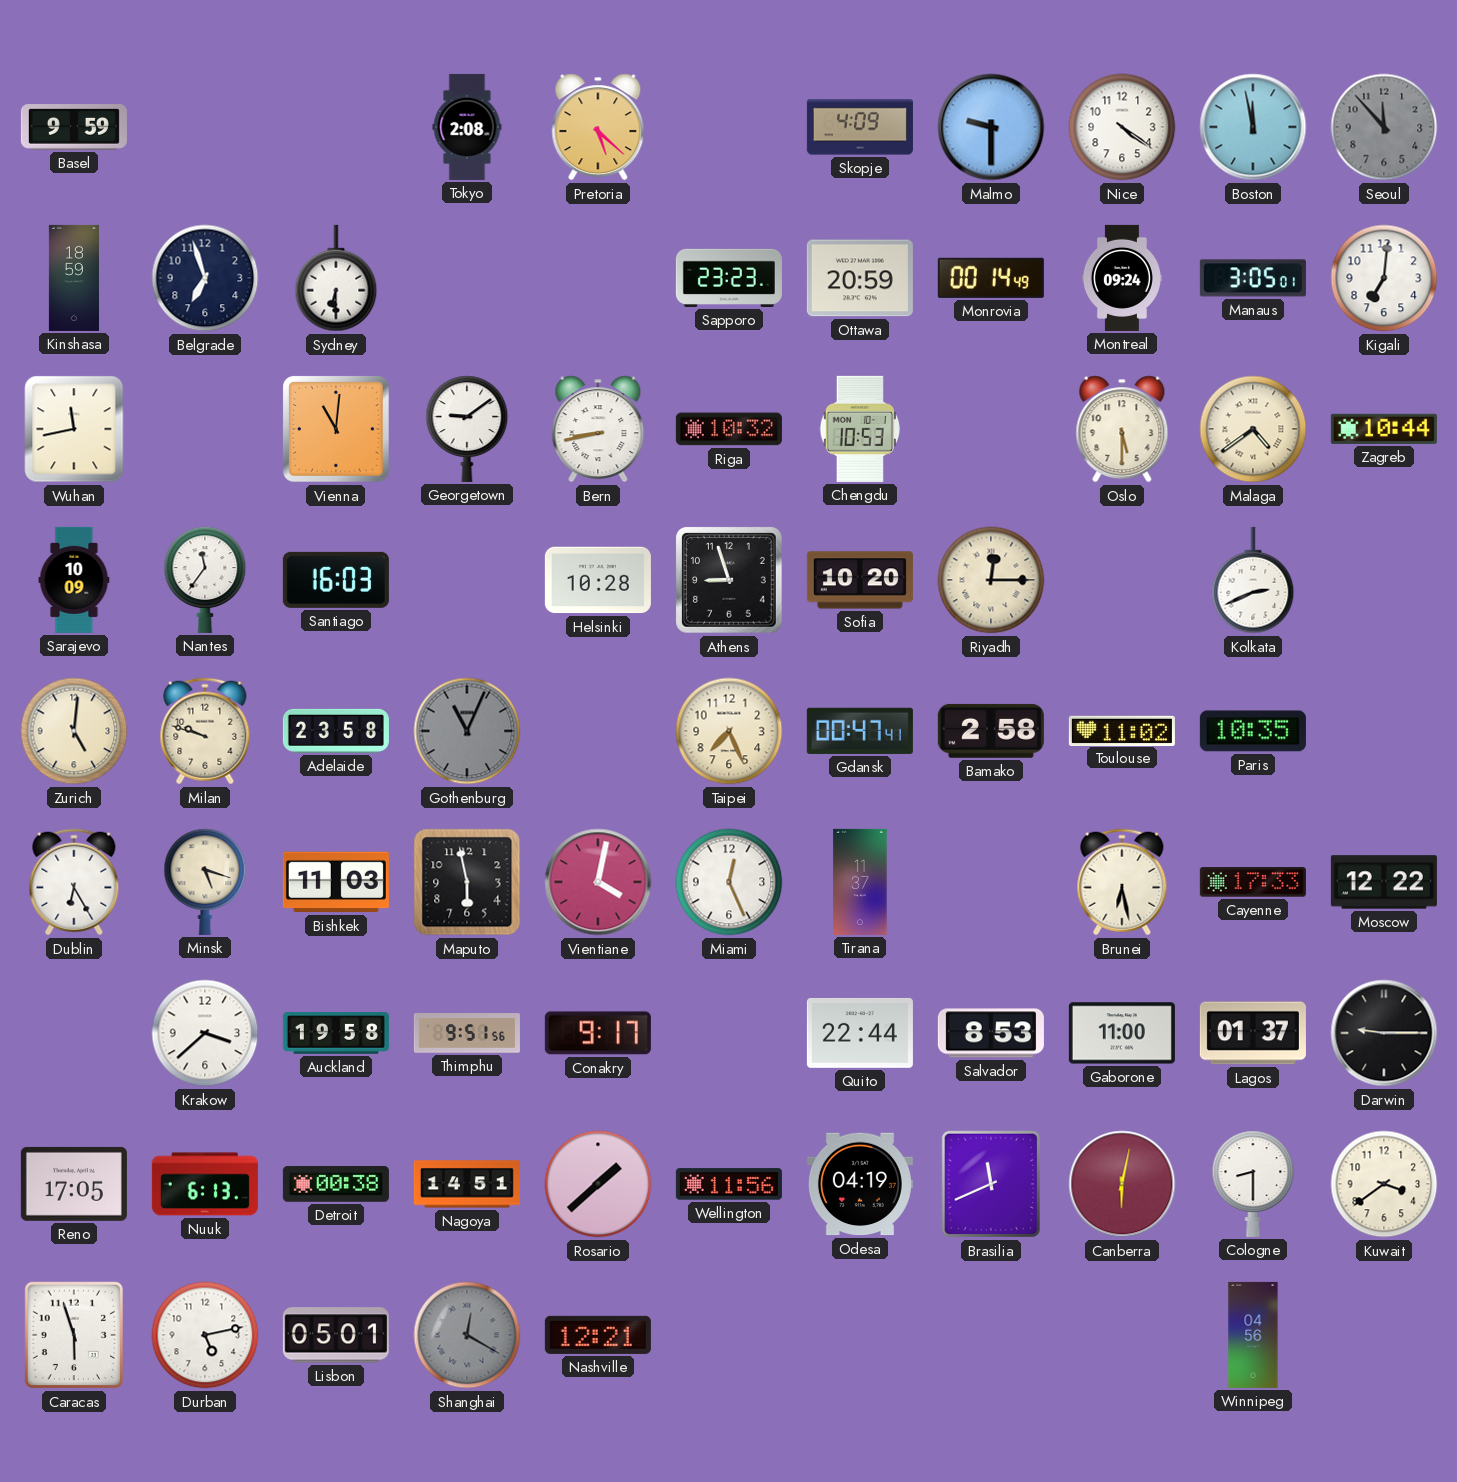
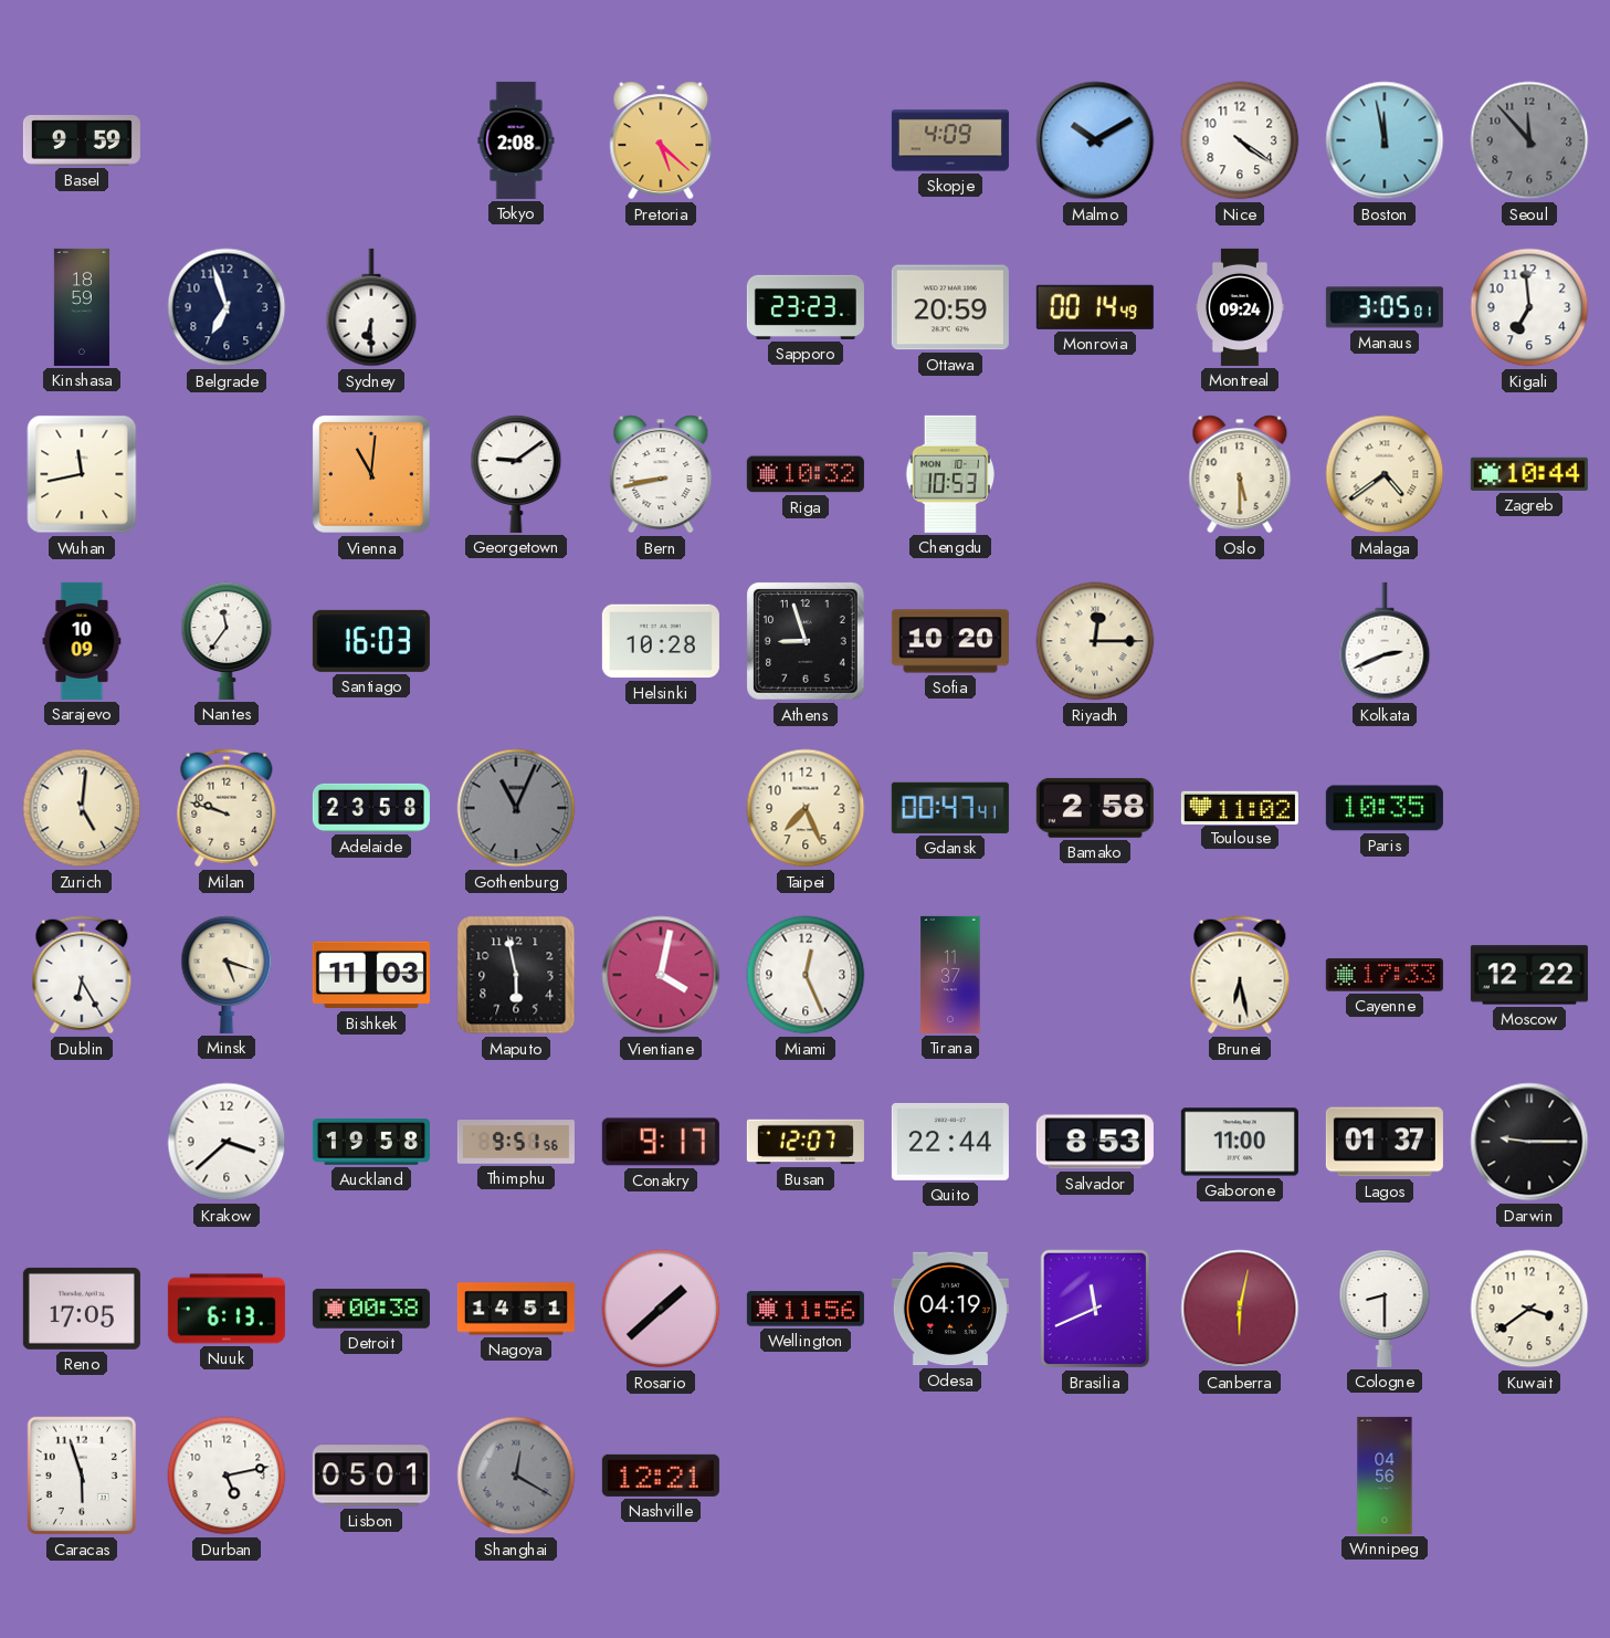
Malmo: 9:30 -> 10:10
Kigali: 7:01 -> 6:59
Busan: none -> 12:07
